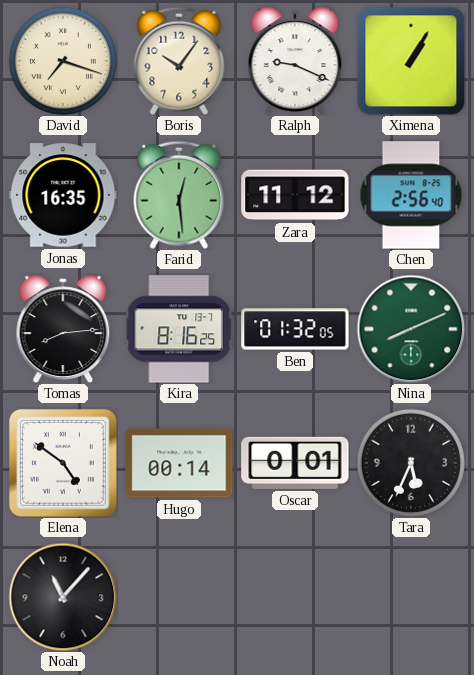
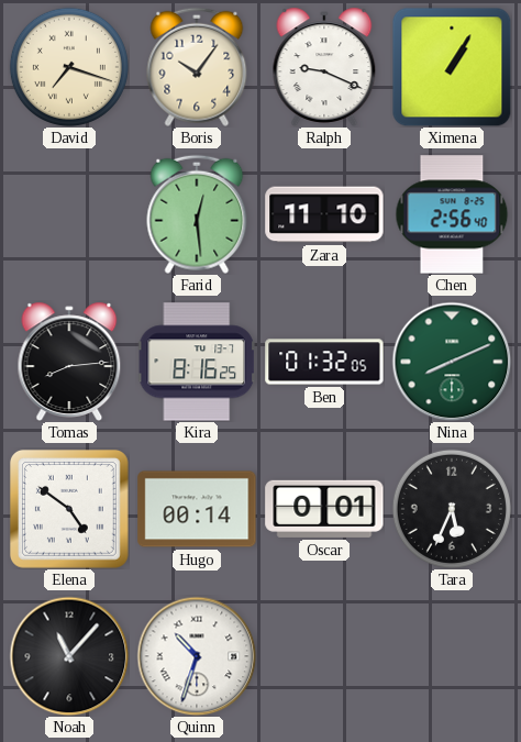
Jonas: 16:35 -> none
Zara: 11:12 -> 11:10
Quinn: none -> 10:33
